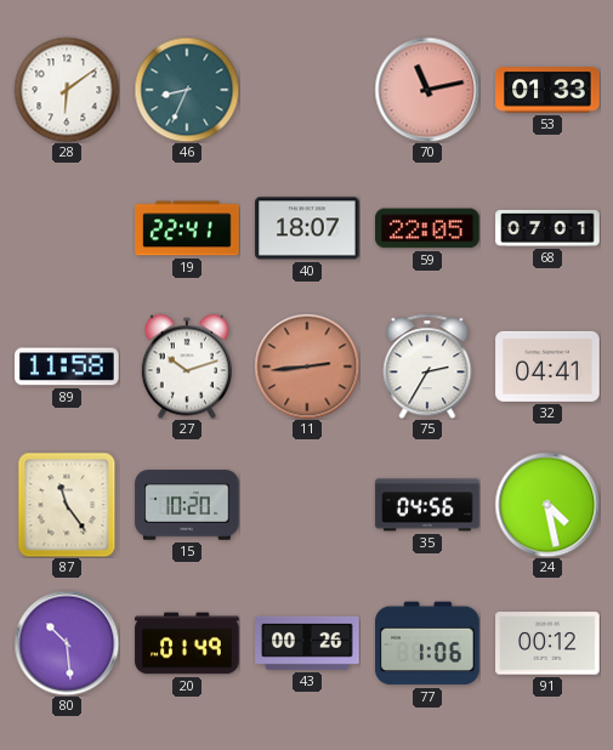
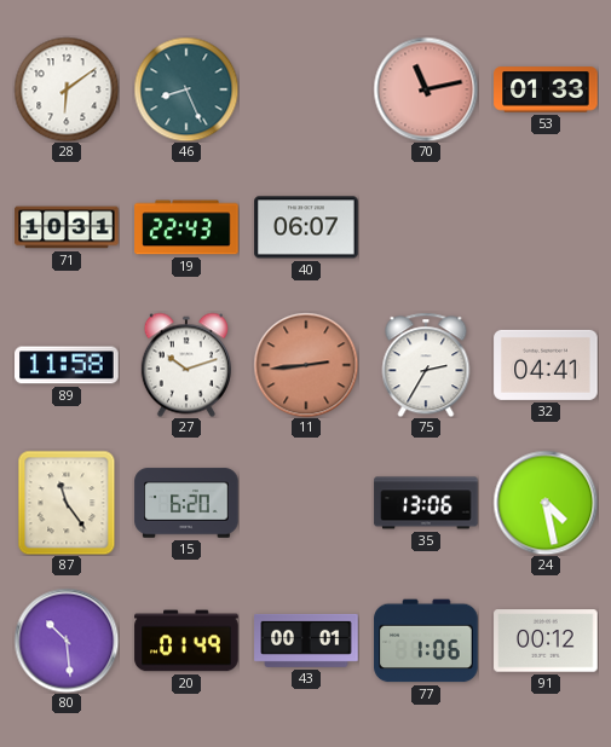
46: 8:34 -> 8:26
71: none -> 10:31
19: 22:41 -> 22:43
40: 18:07 -> 06:07
59: 22:05 -> none
68: 07:01 -> none
15: 10:20 -> 6:20
35: 04:56 -> 13:06
43: 00:26 -> 00:01
